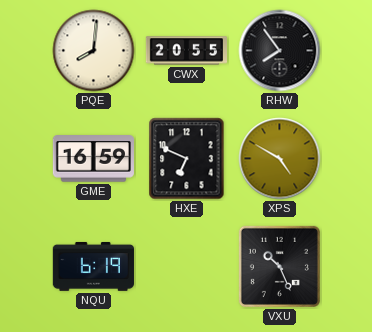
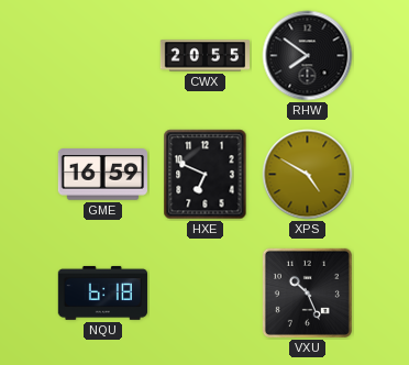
PQE: 8:01 -> none
RHW: 7:54 -> 7:51
NQU: 6:19 -> 6:18
